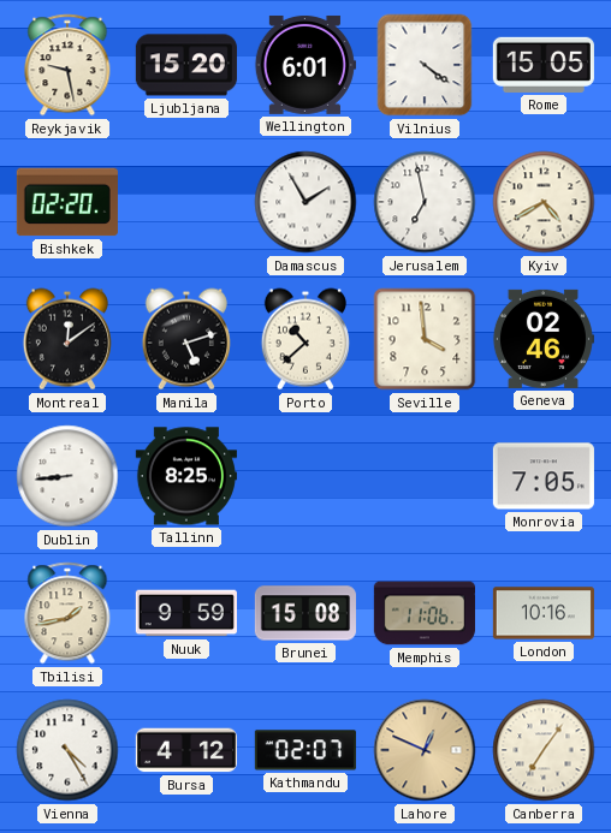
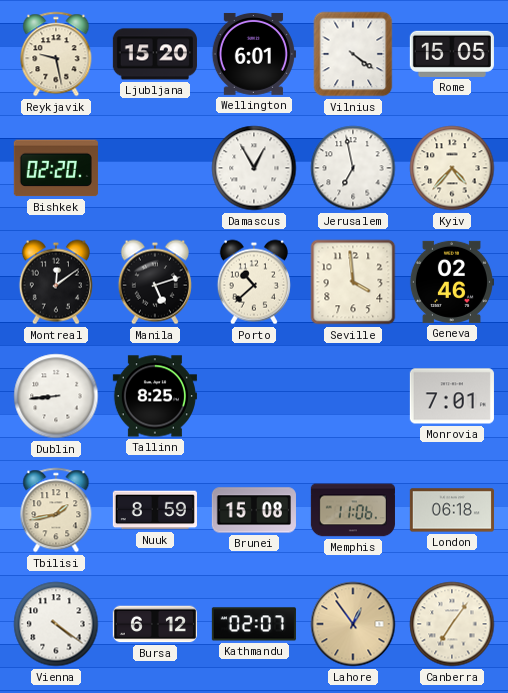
Damascus: 1:55 -> 12:55
Kyiv: 4:40 -> 4:37
Monrovia: 7:05 -> 7:01
Nuuk: 9:59 -> 8:59
London: 10:16 -> 06:18
Vienna: 4:25 -> 4:21
Bursa: 4:12 -> 6:12
Lahore: 12:49 -> 12:54
